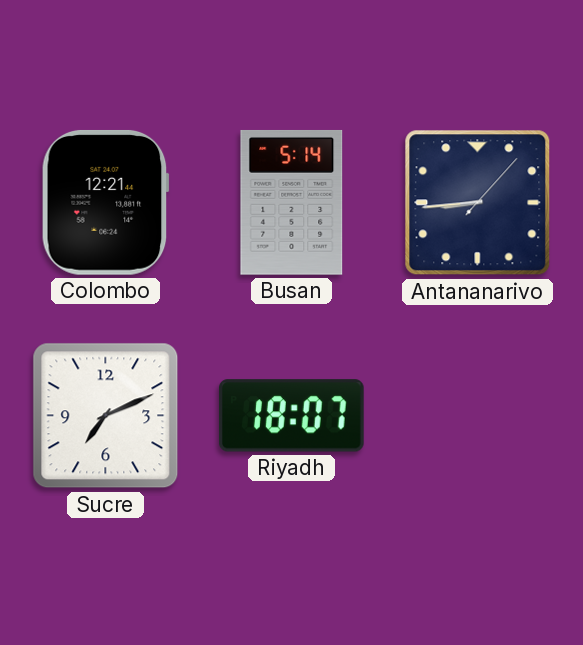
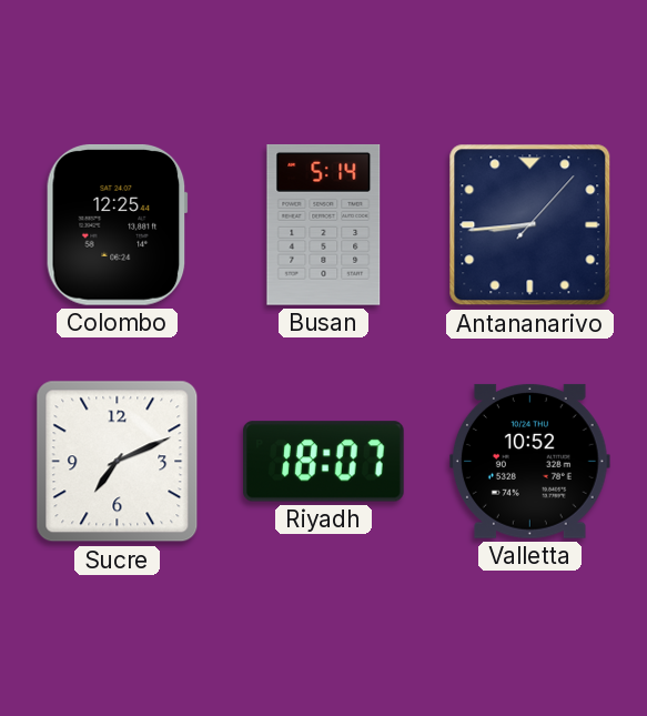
Colombo: 12:21 -> 12:25
Valletta: none -> 10:52
